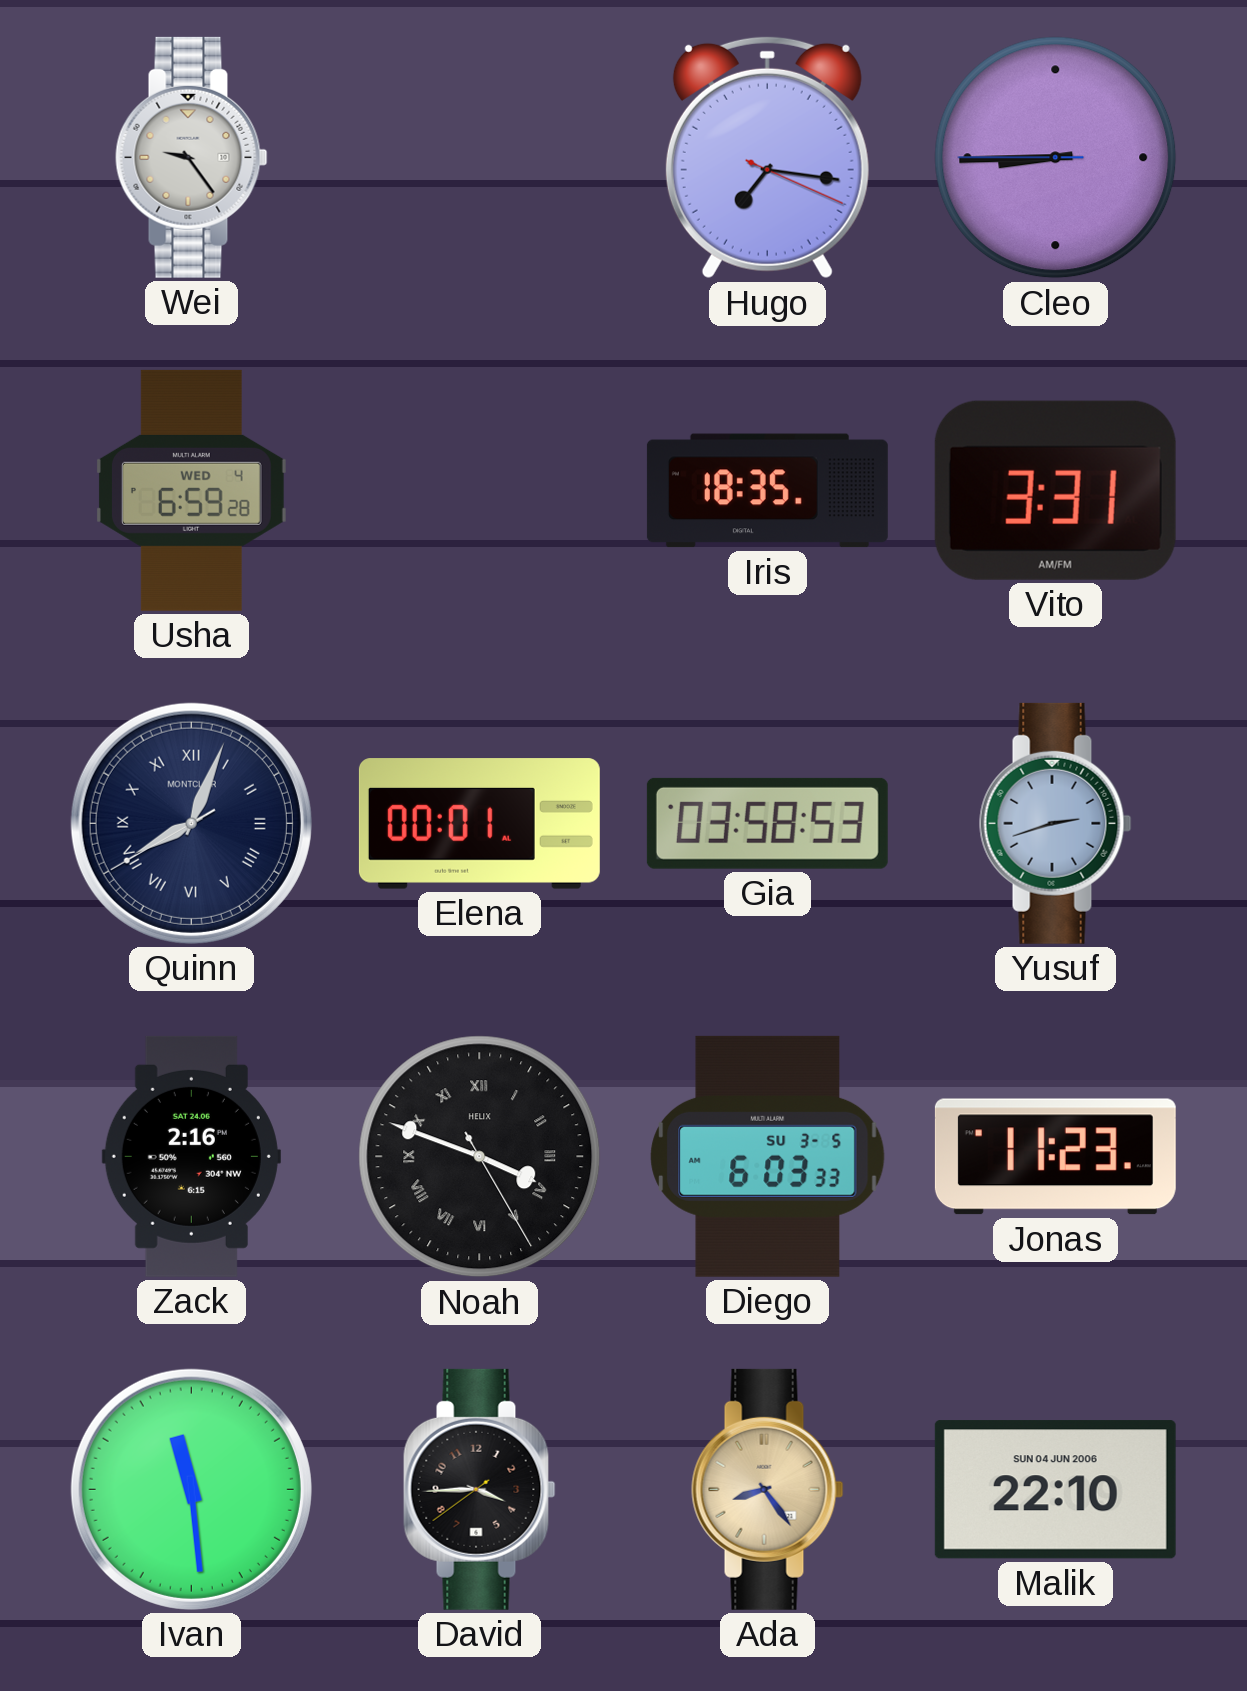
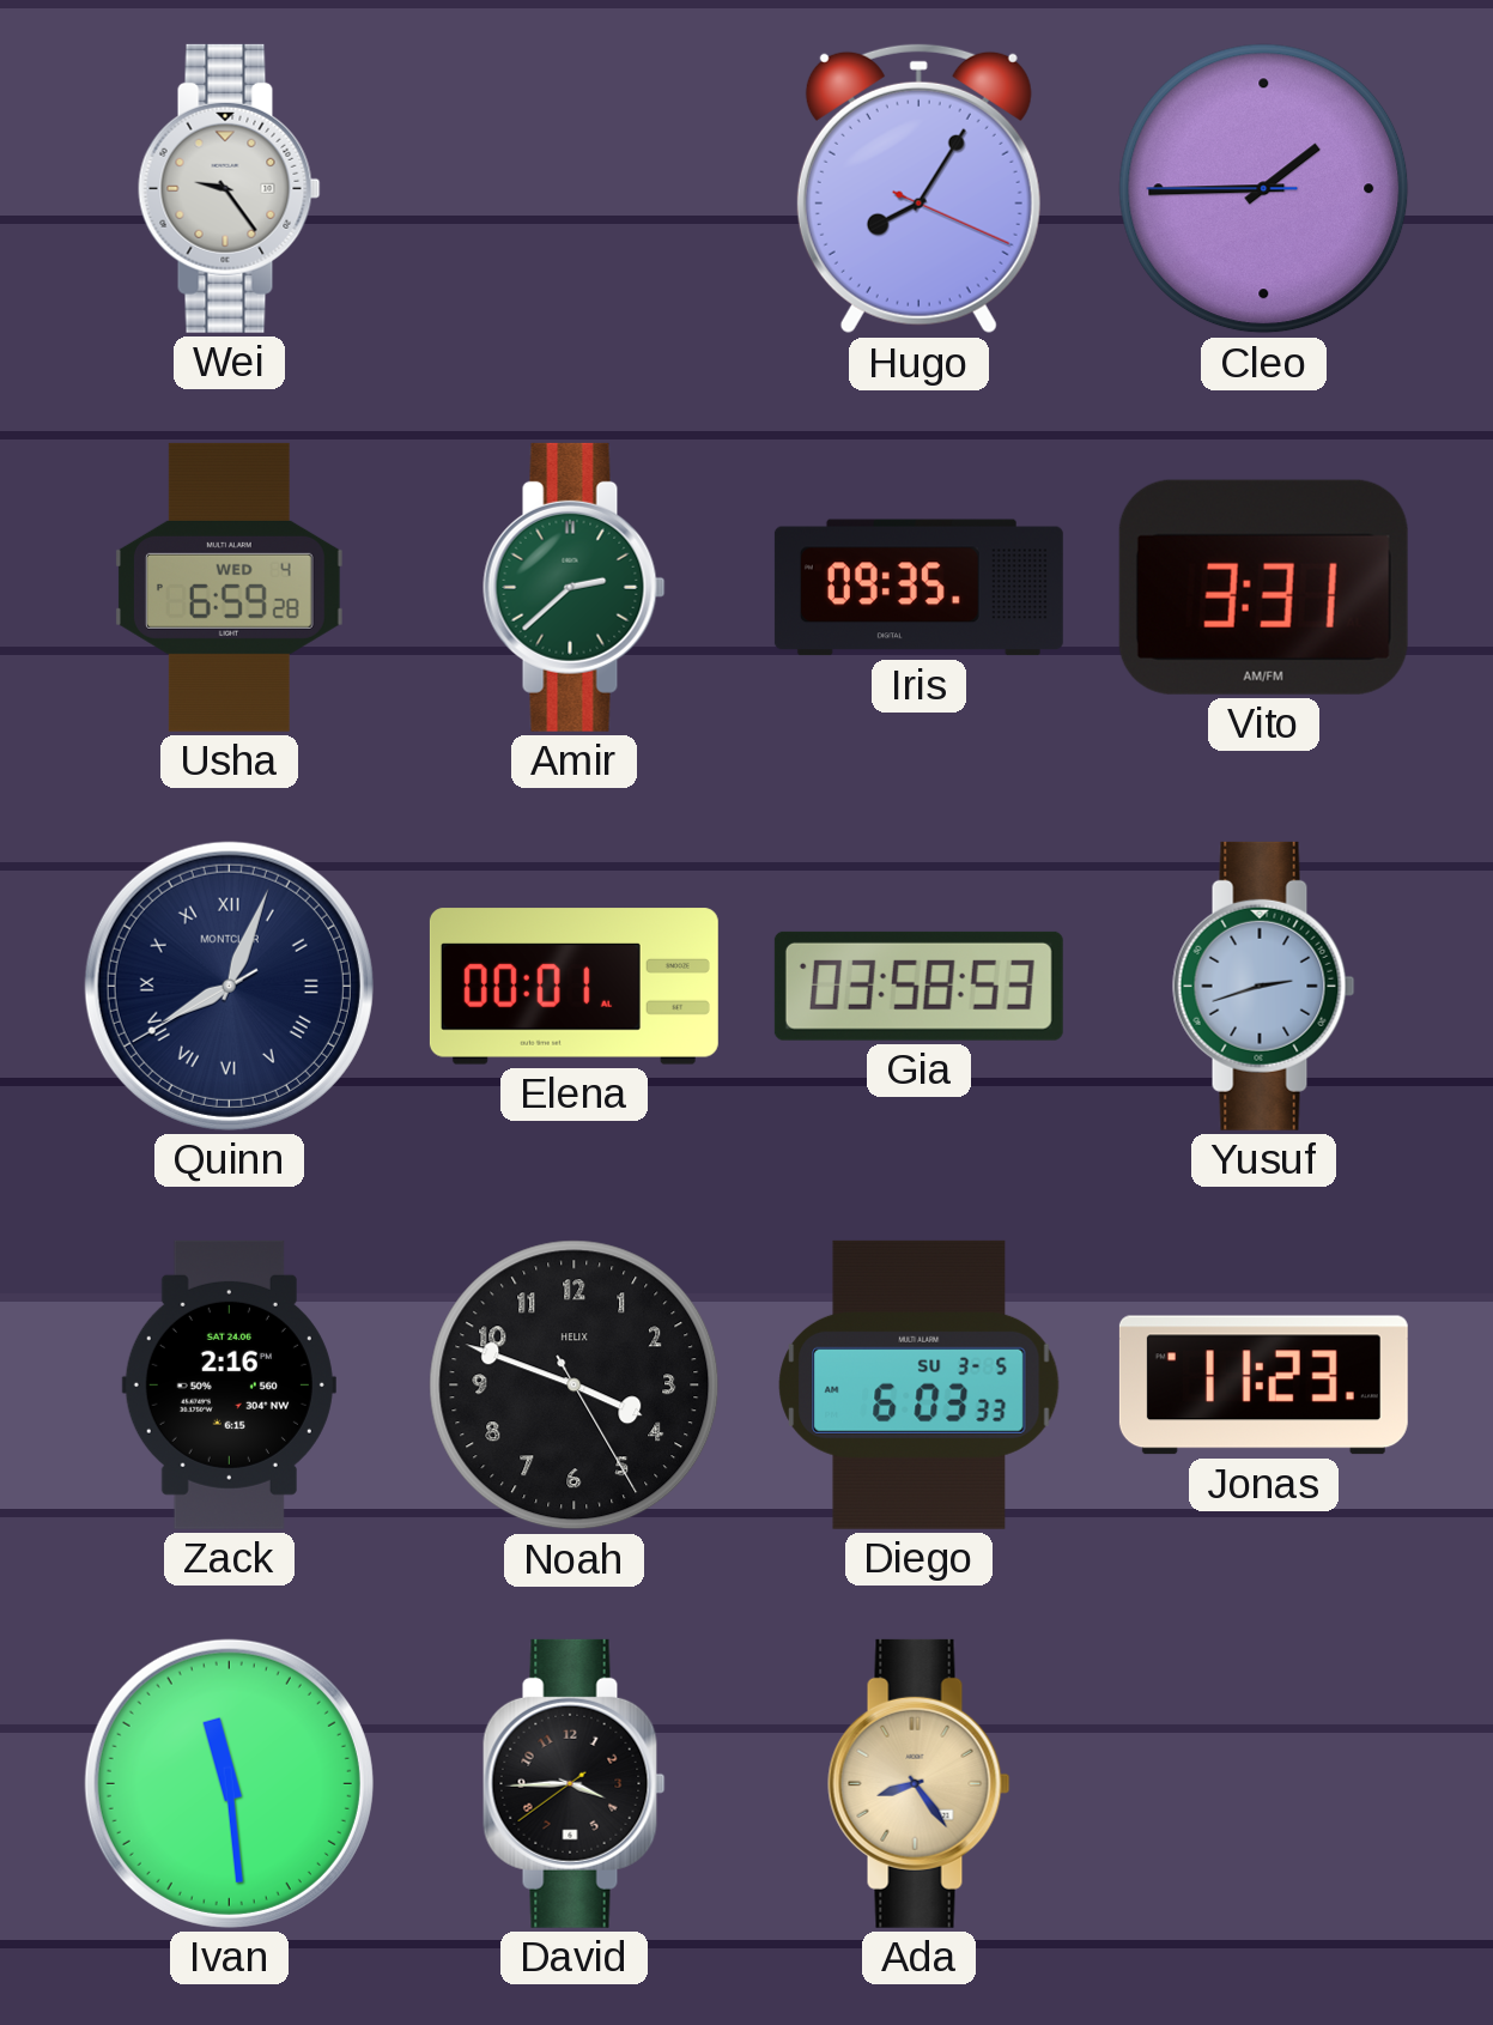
Hugo: 7:16 -> 8:05
Cleo: 8:44 -> 1:44
Amir: none -> 2:38
Iris: 18:35 -> 09:35
Noah numerals: Roman -> Arabic
Malik: 22:10 -> none
